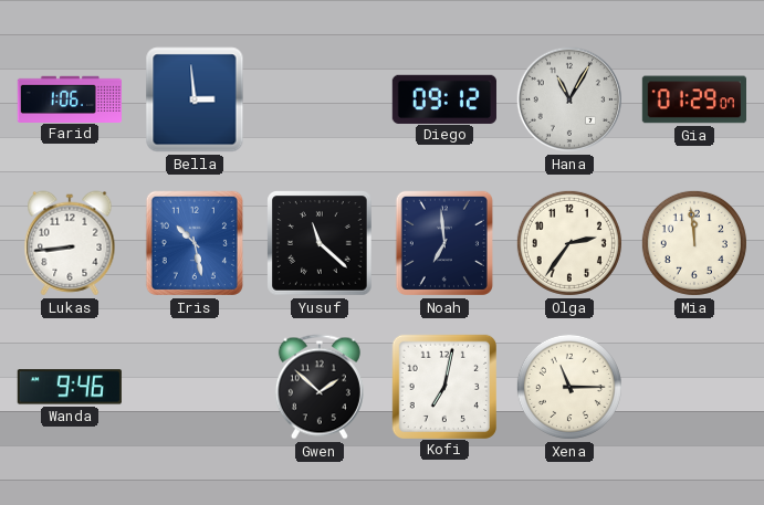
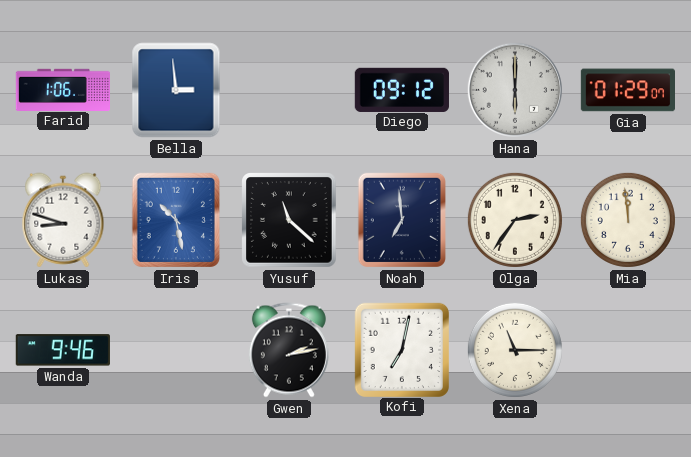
Hana: 11:05 -> 6:00
Lukas: 8:44 -> 8:48
Gwen: 1:52 -> 2:13
